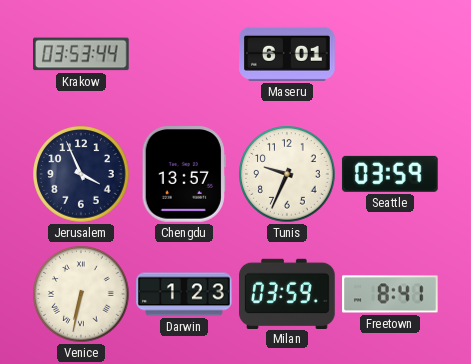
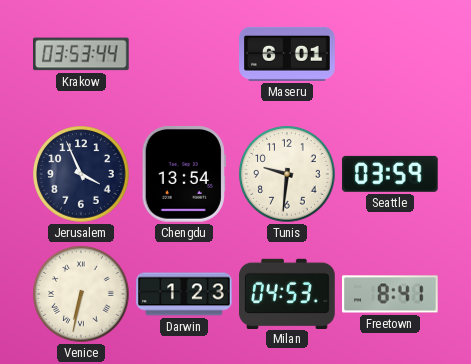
Chengdu: 13:57 -> 13:54
Tunis: 9:34 -> 9:31
Milan: 03:59 -> 04:53
